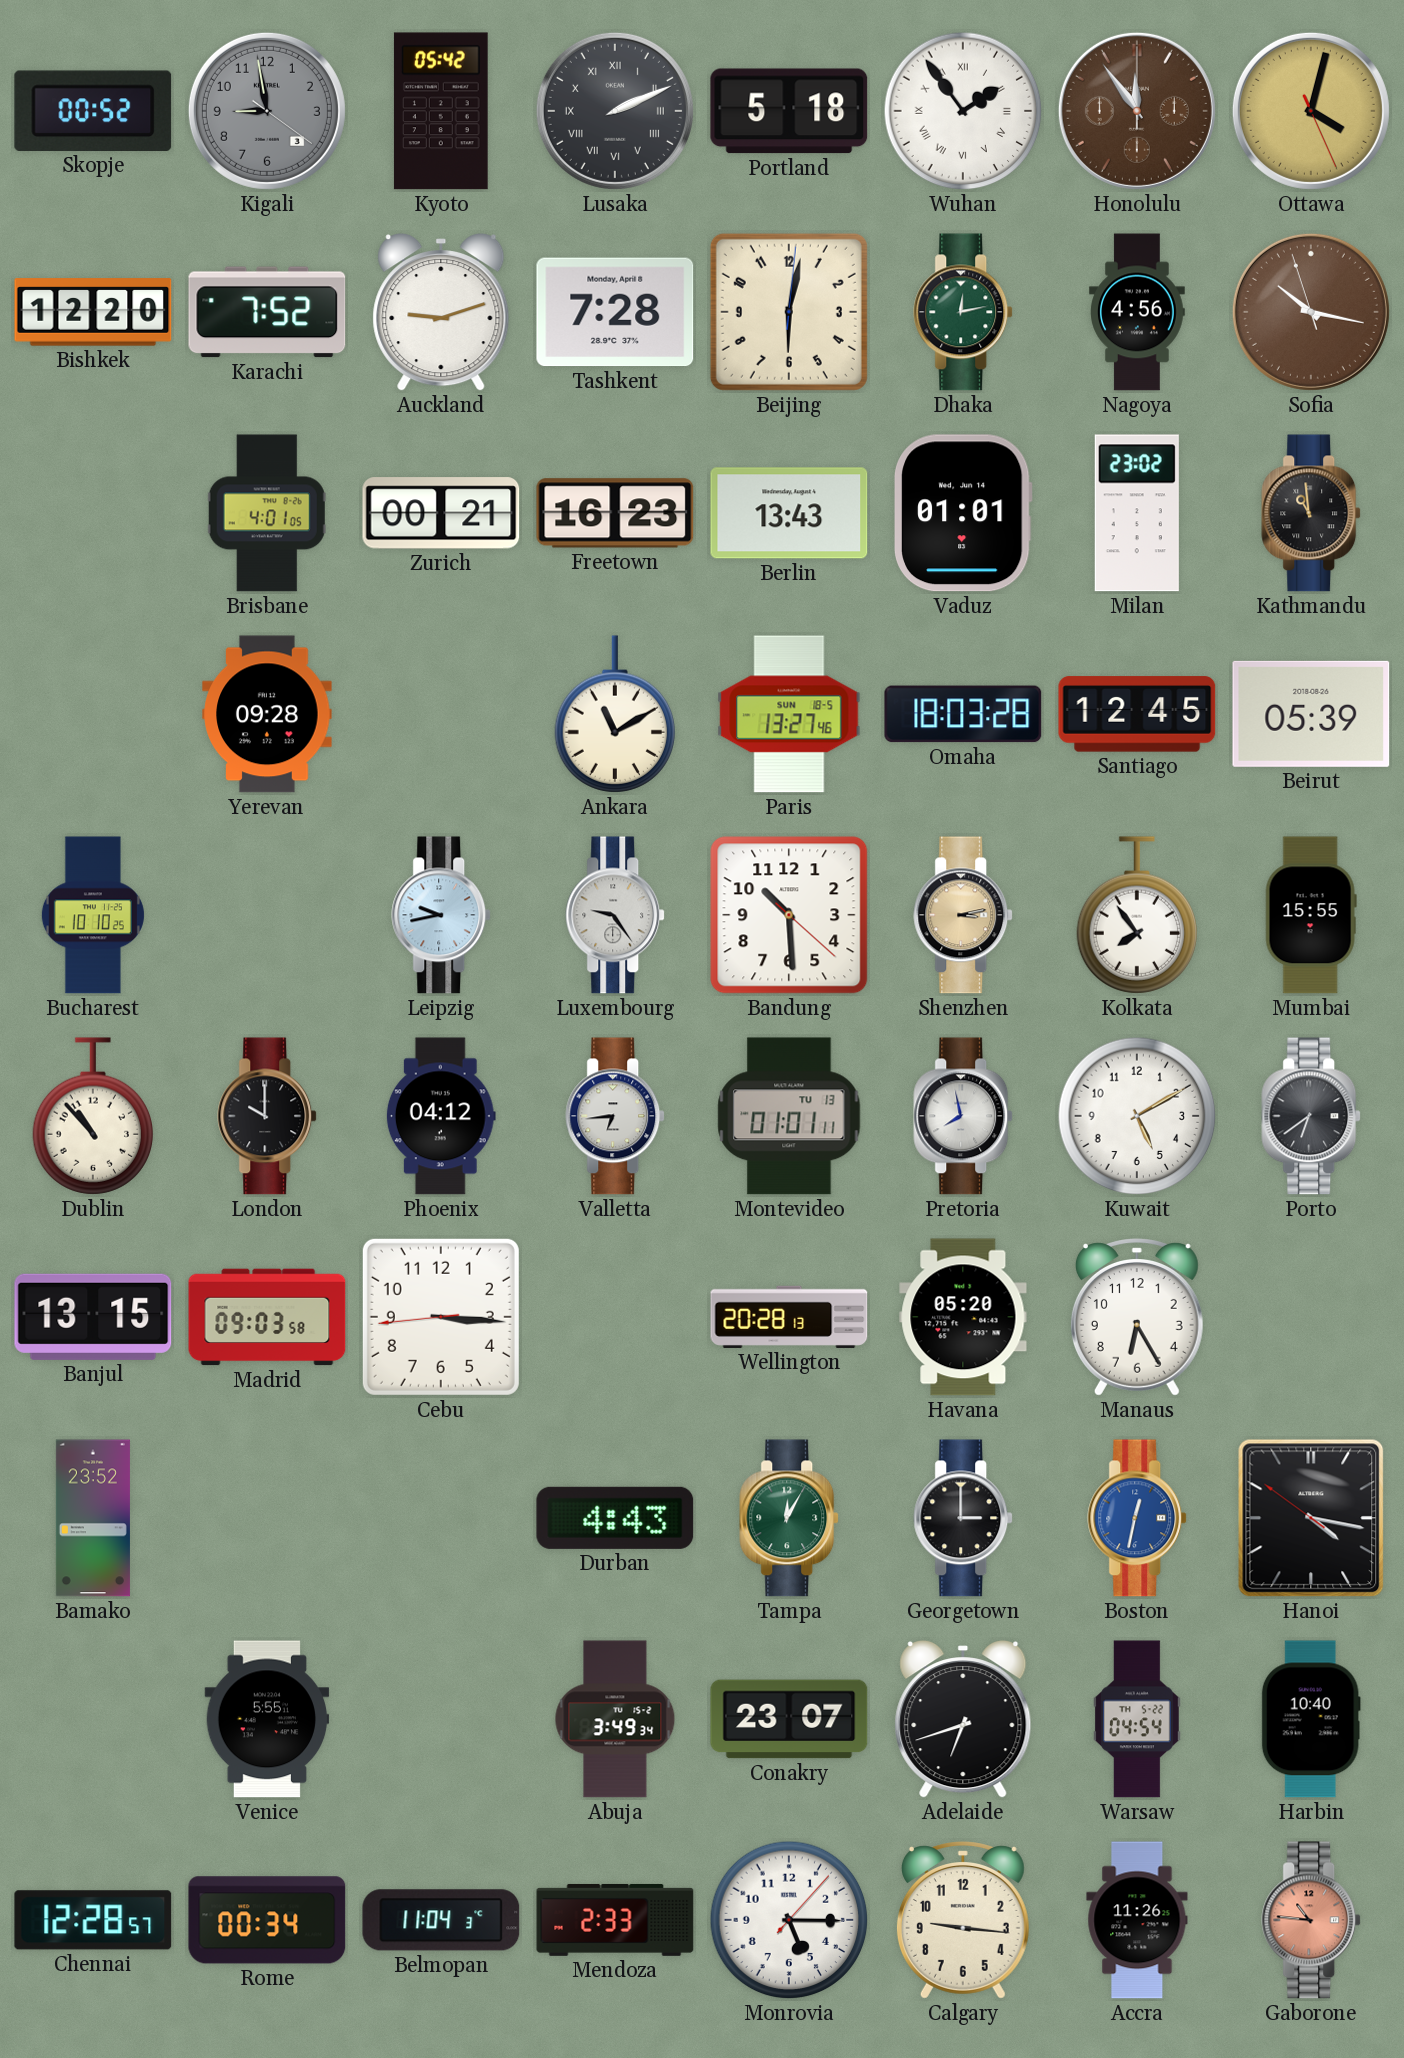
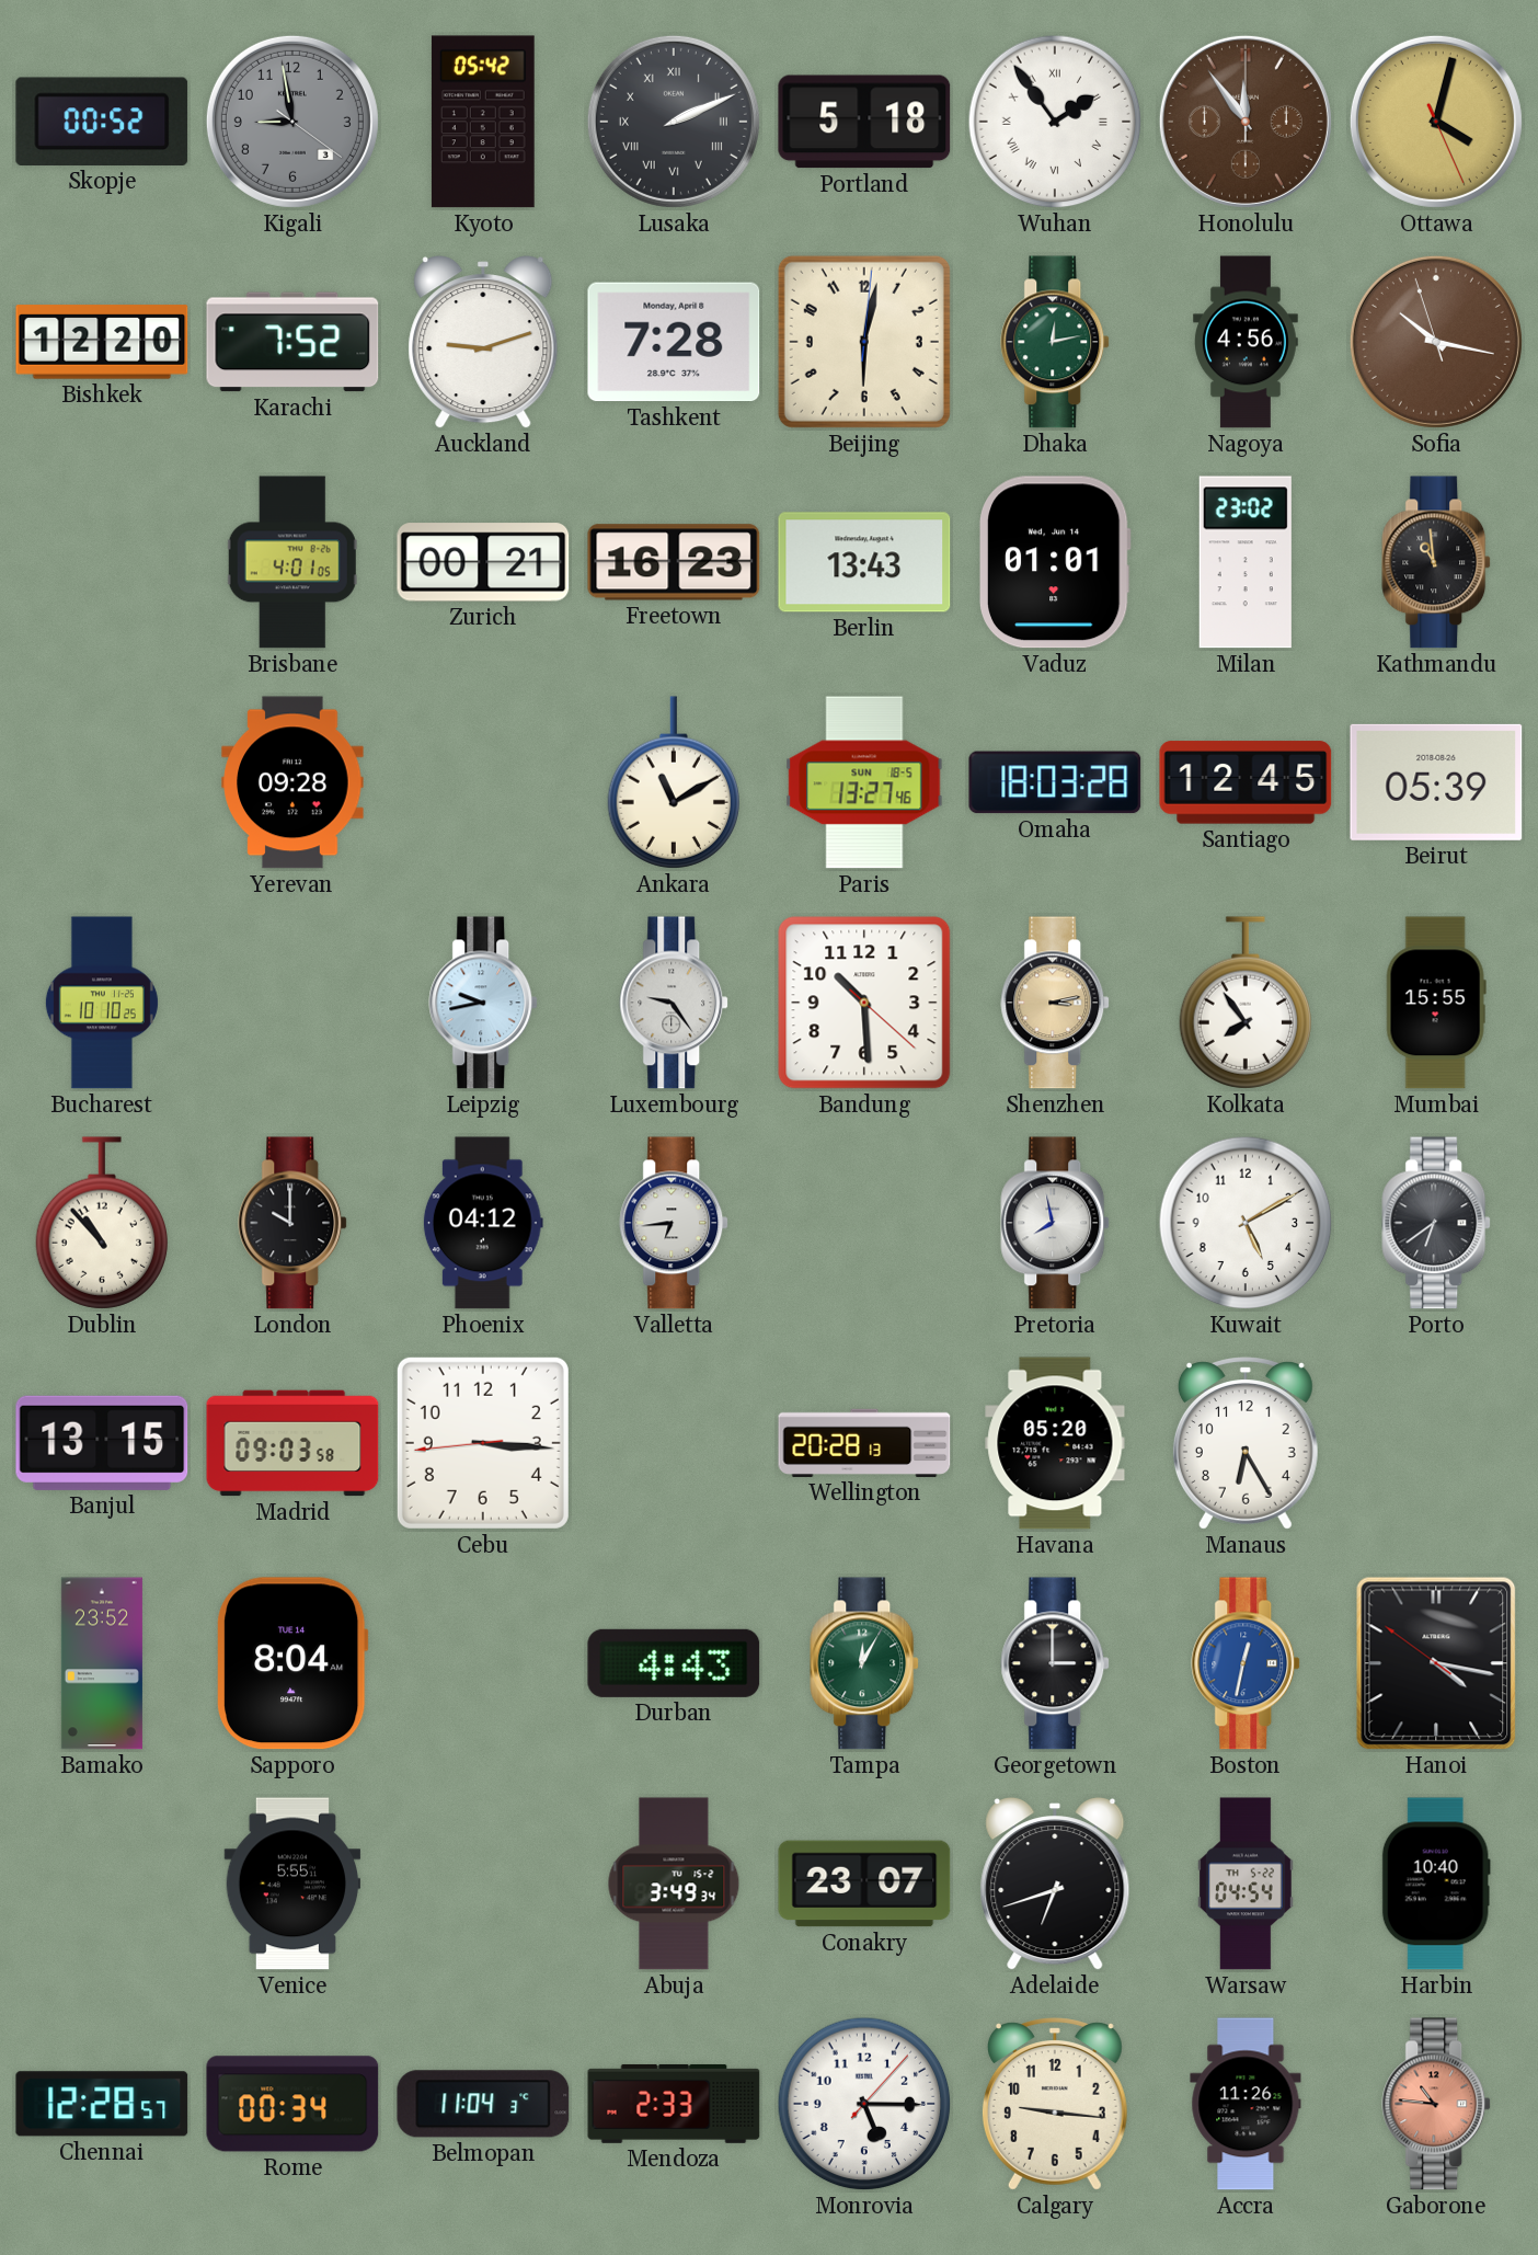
Montevideo: 01:01 -> none
Sapporo: none -> 8:04
